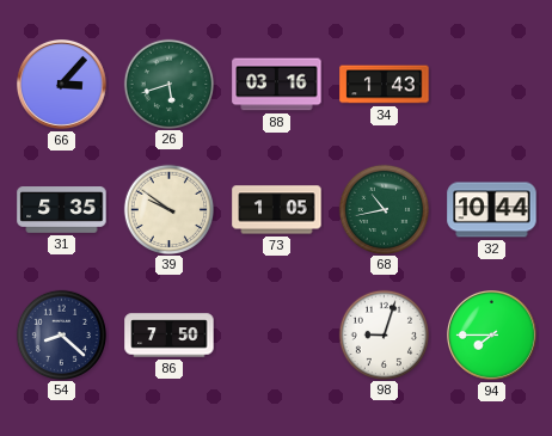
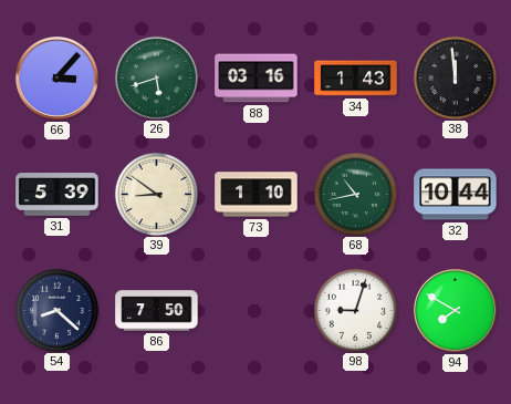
38: none -> 11:59
31: 5:35 -> 5:39
39: 9:51 -> 8:51
73: 1:05 -> 1:10
94: 7:45 -> 7:50
